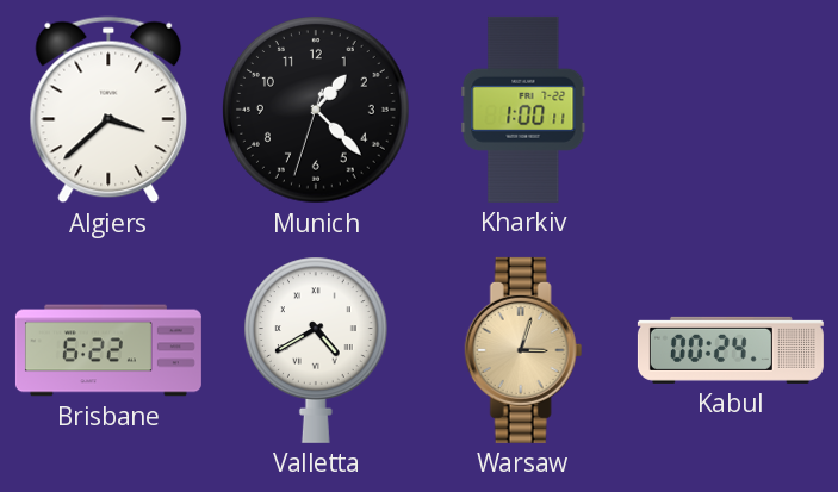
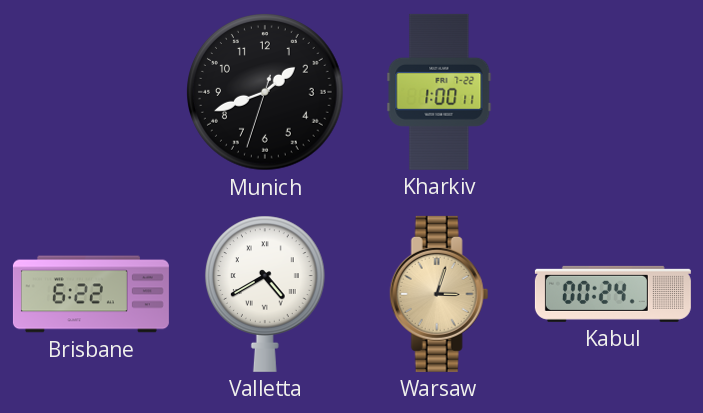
Algiers: 3:38 -> none
Munich: 1:22 -> 1:41
